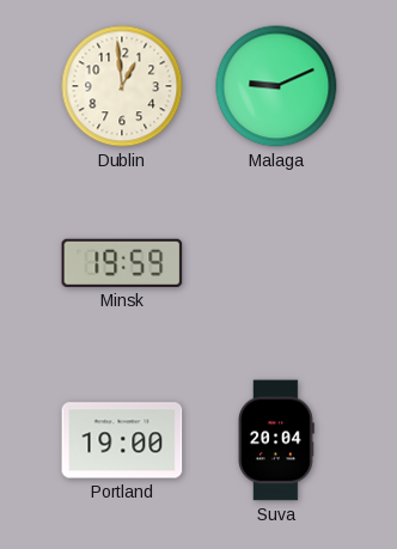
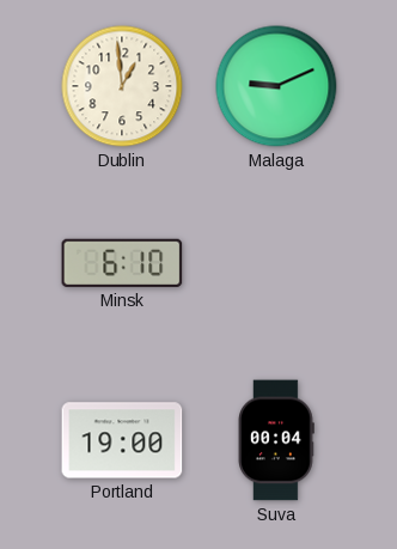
Minsk: 19:59 -> 6:10
Suva: 20:04 -> 00:04
